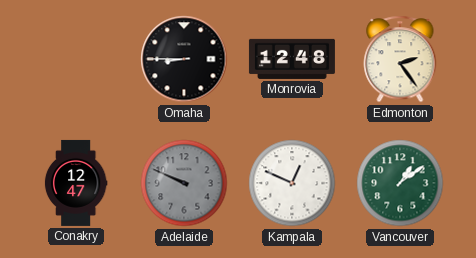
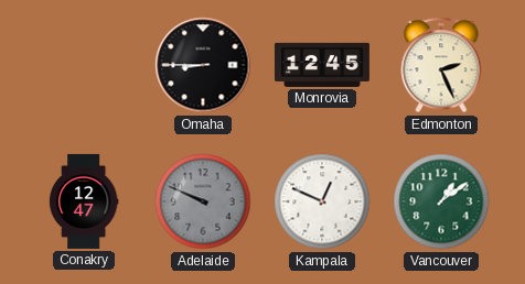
Monrovia: 12:48 -> 12:45
Edmonton: 2:24 -> 2:26
